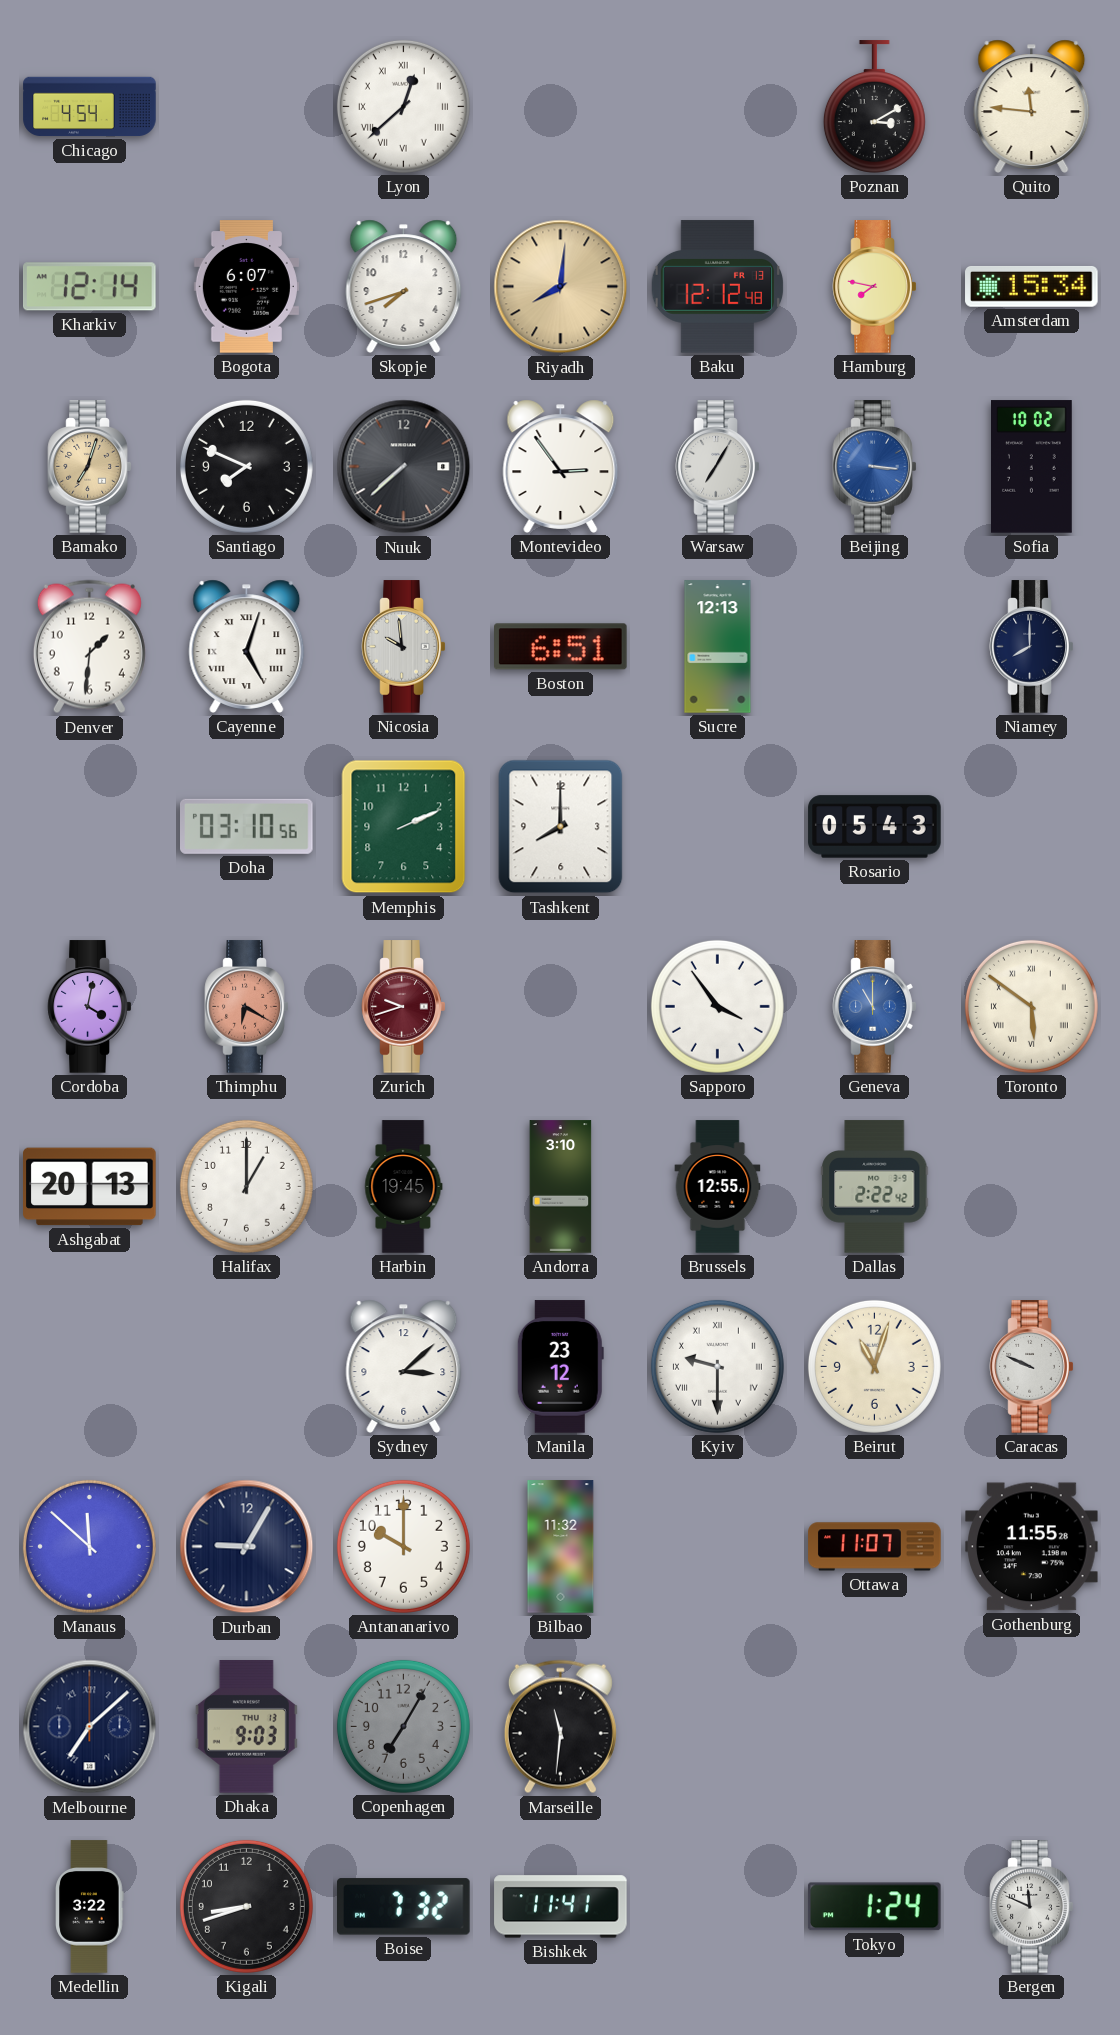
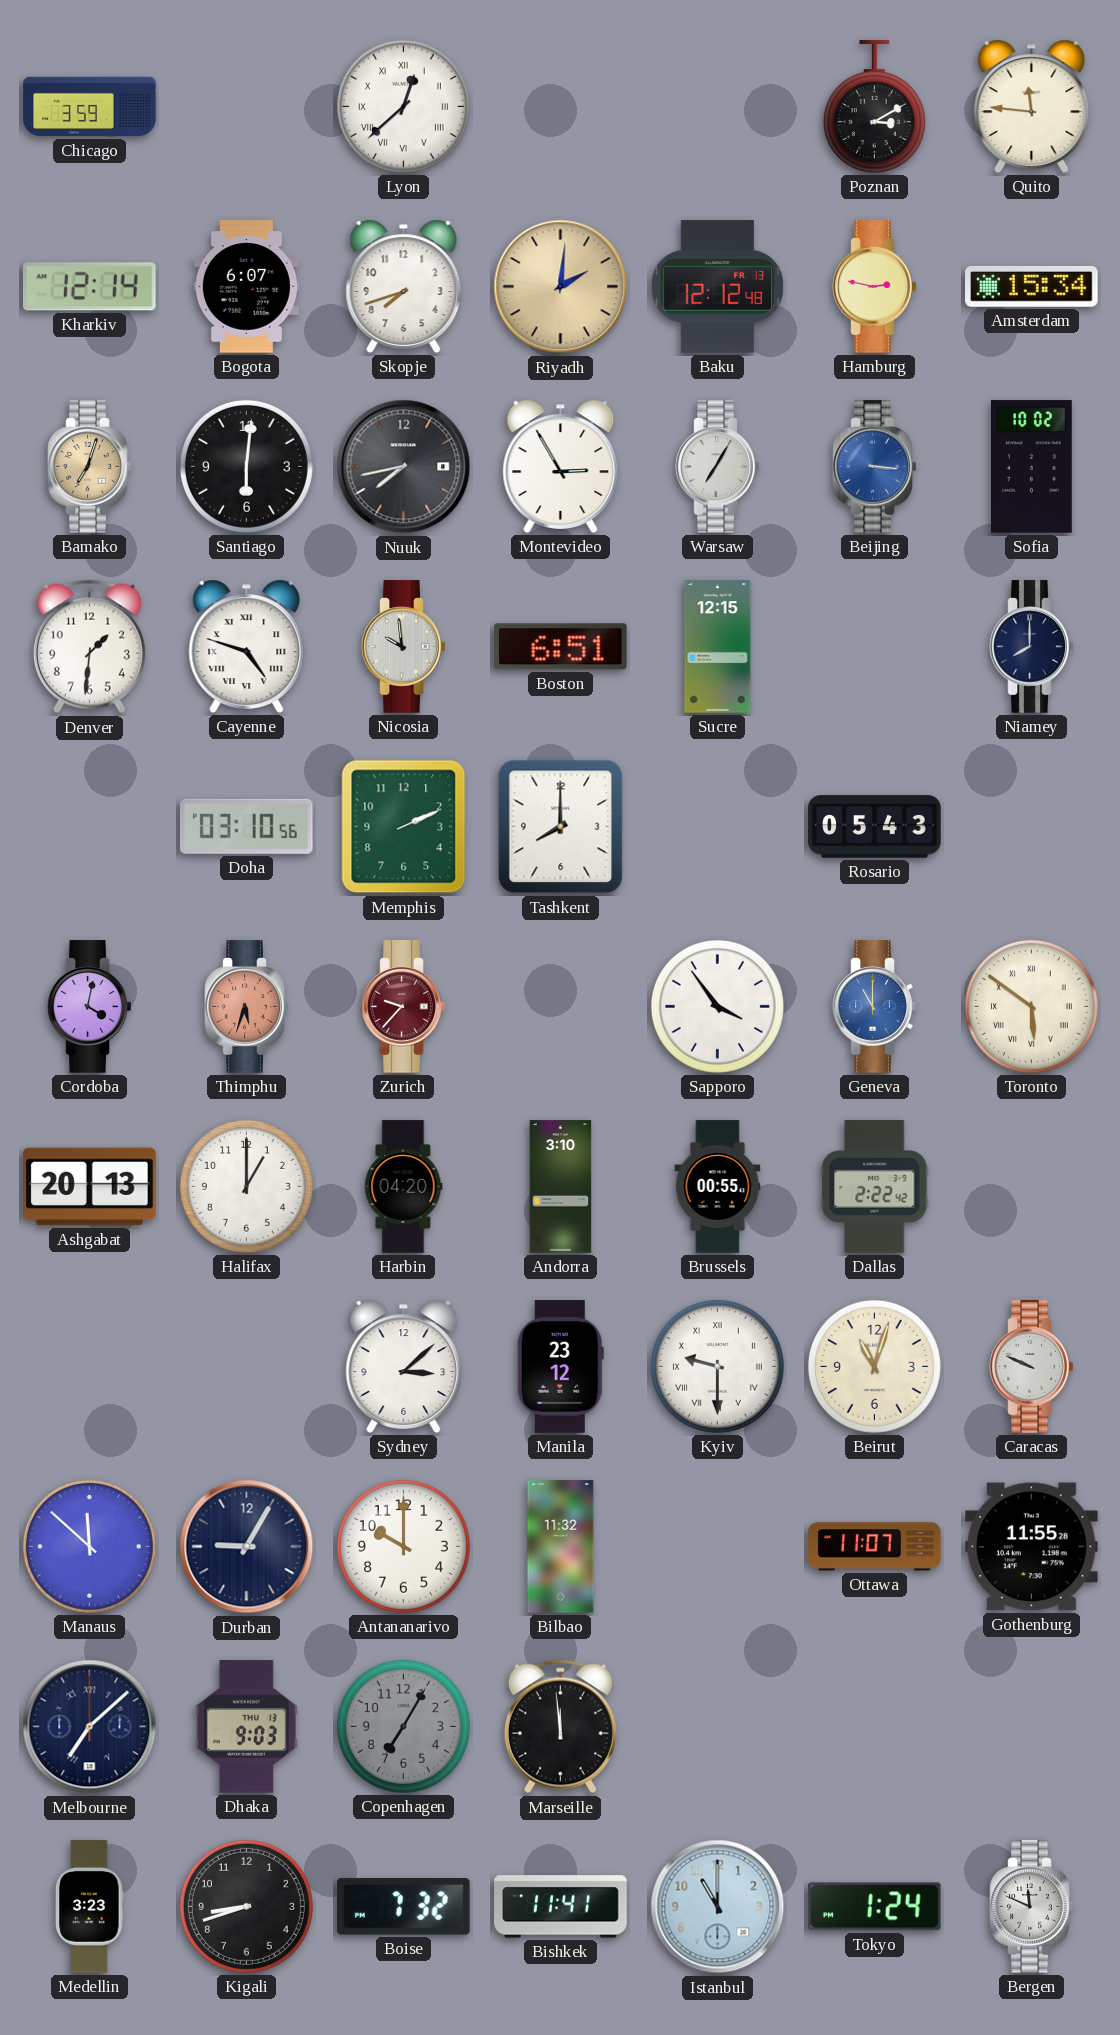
Chicago: 4:54 -> 3:59
Riyadh: 8:01 -> 2:01
Hamburg: 7:47 -> 2:47
Santiago: 7:49 -> 6:01
Nuuk: 7:38 -> 7:43
Montevideo: 2:54 -> 2:55
Cayenne: 5:03 -> 4:48
Sucre: 12:13 -> 12:15
Thimphu: 6:20 -> 5:33
Zurich: 9:42 -> 9:37
Harbin: 19:45 -> 04:20
Brussels: 12:55 -> 00:55
Marseille: 11:31 -> 11:59
Medellin: 3:22 -> 3:23
Istanbul: none -> 11:00
